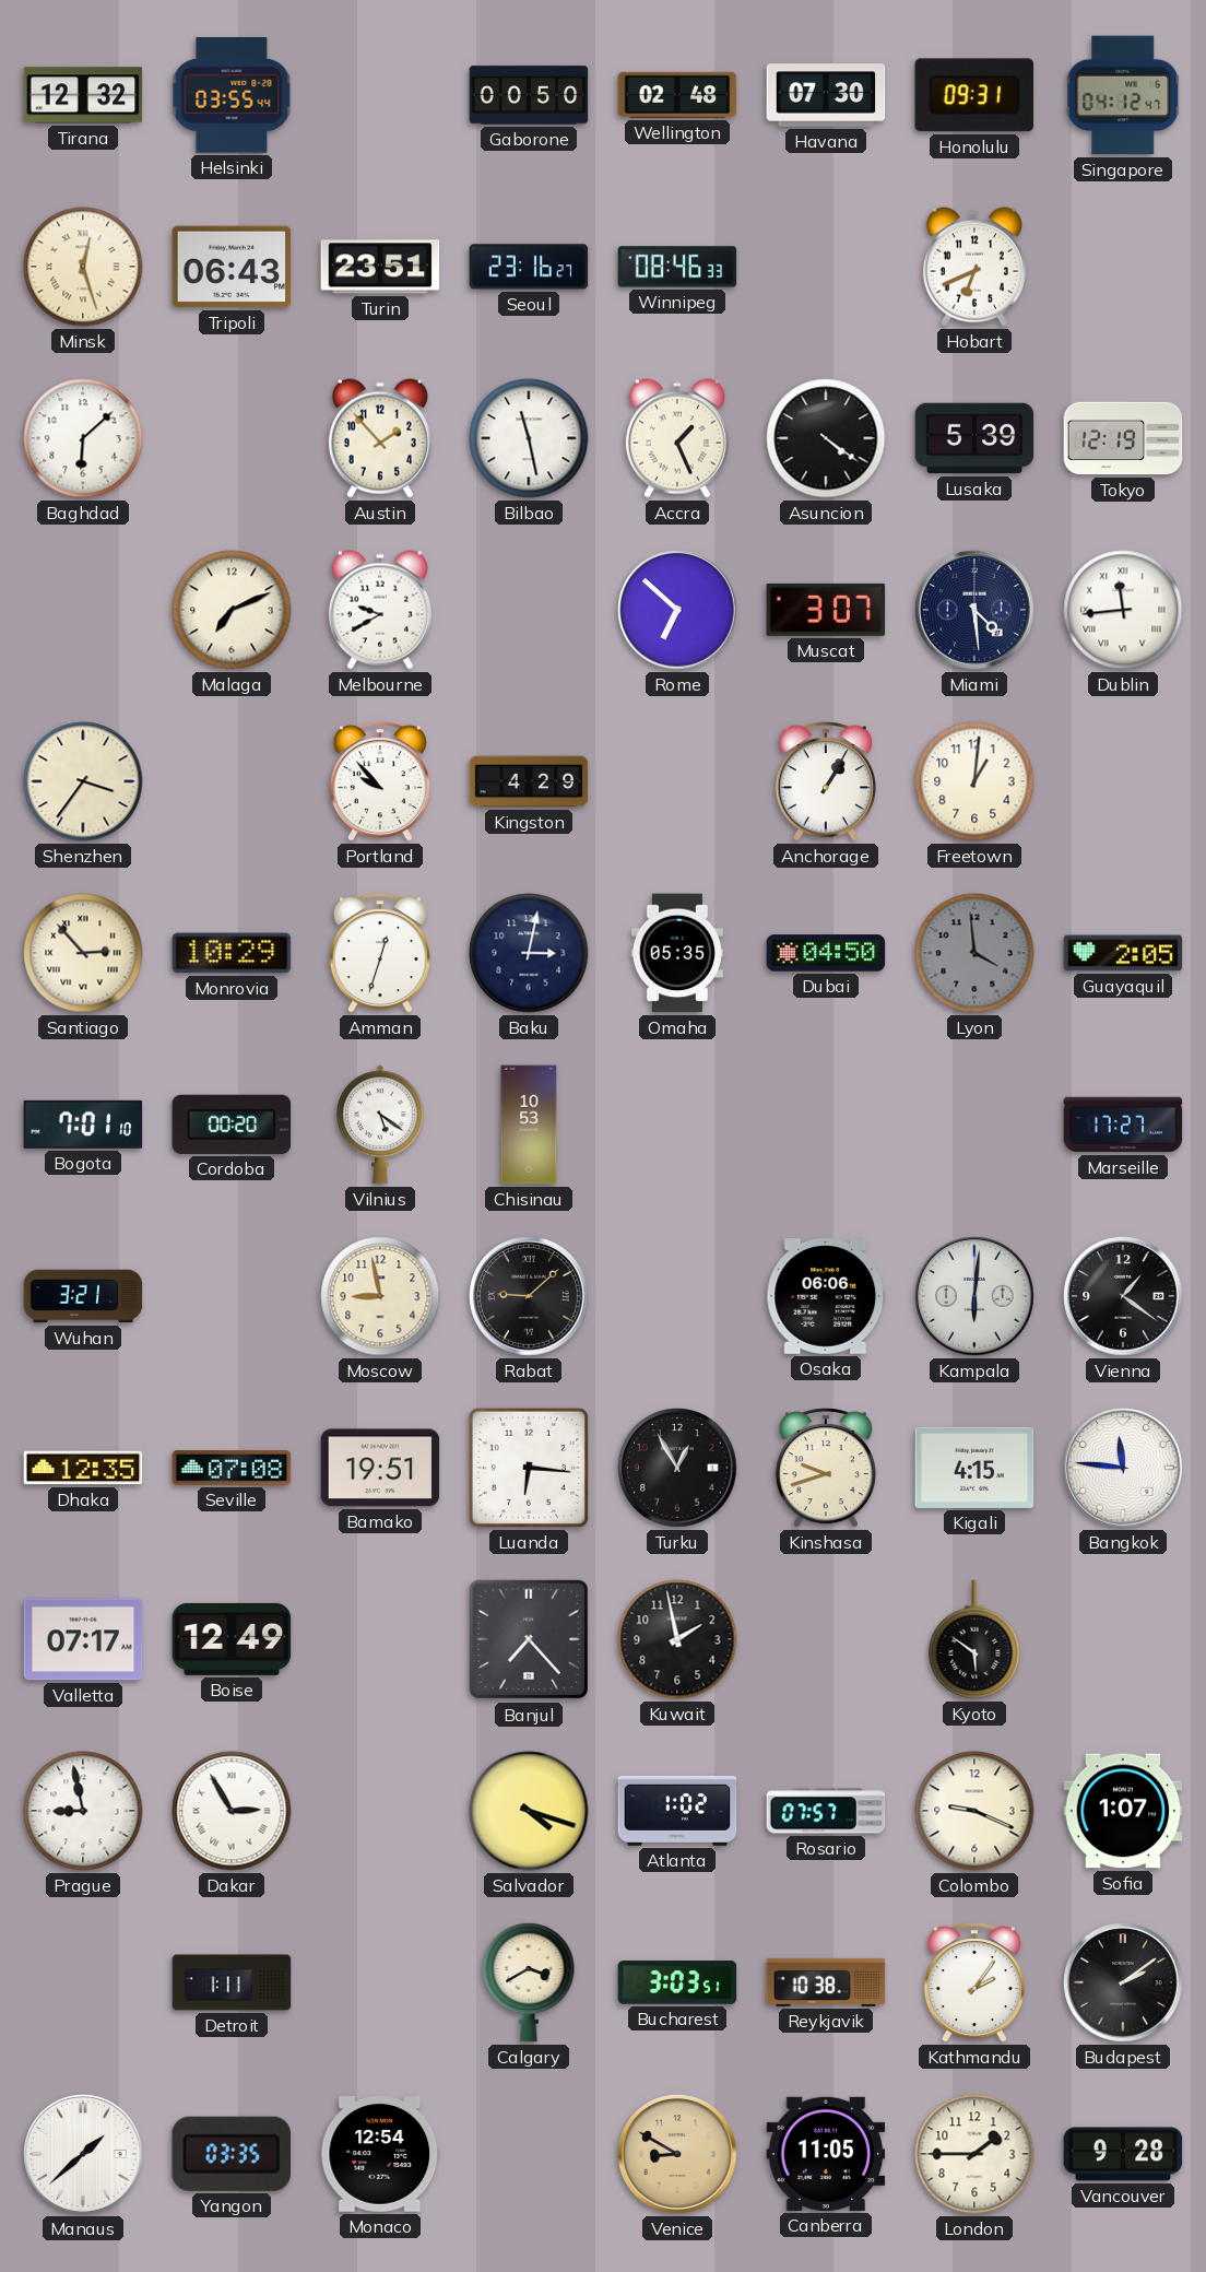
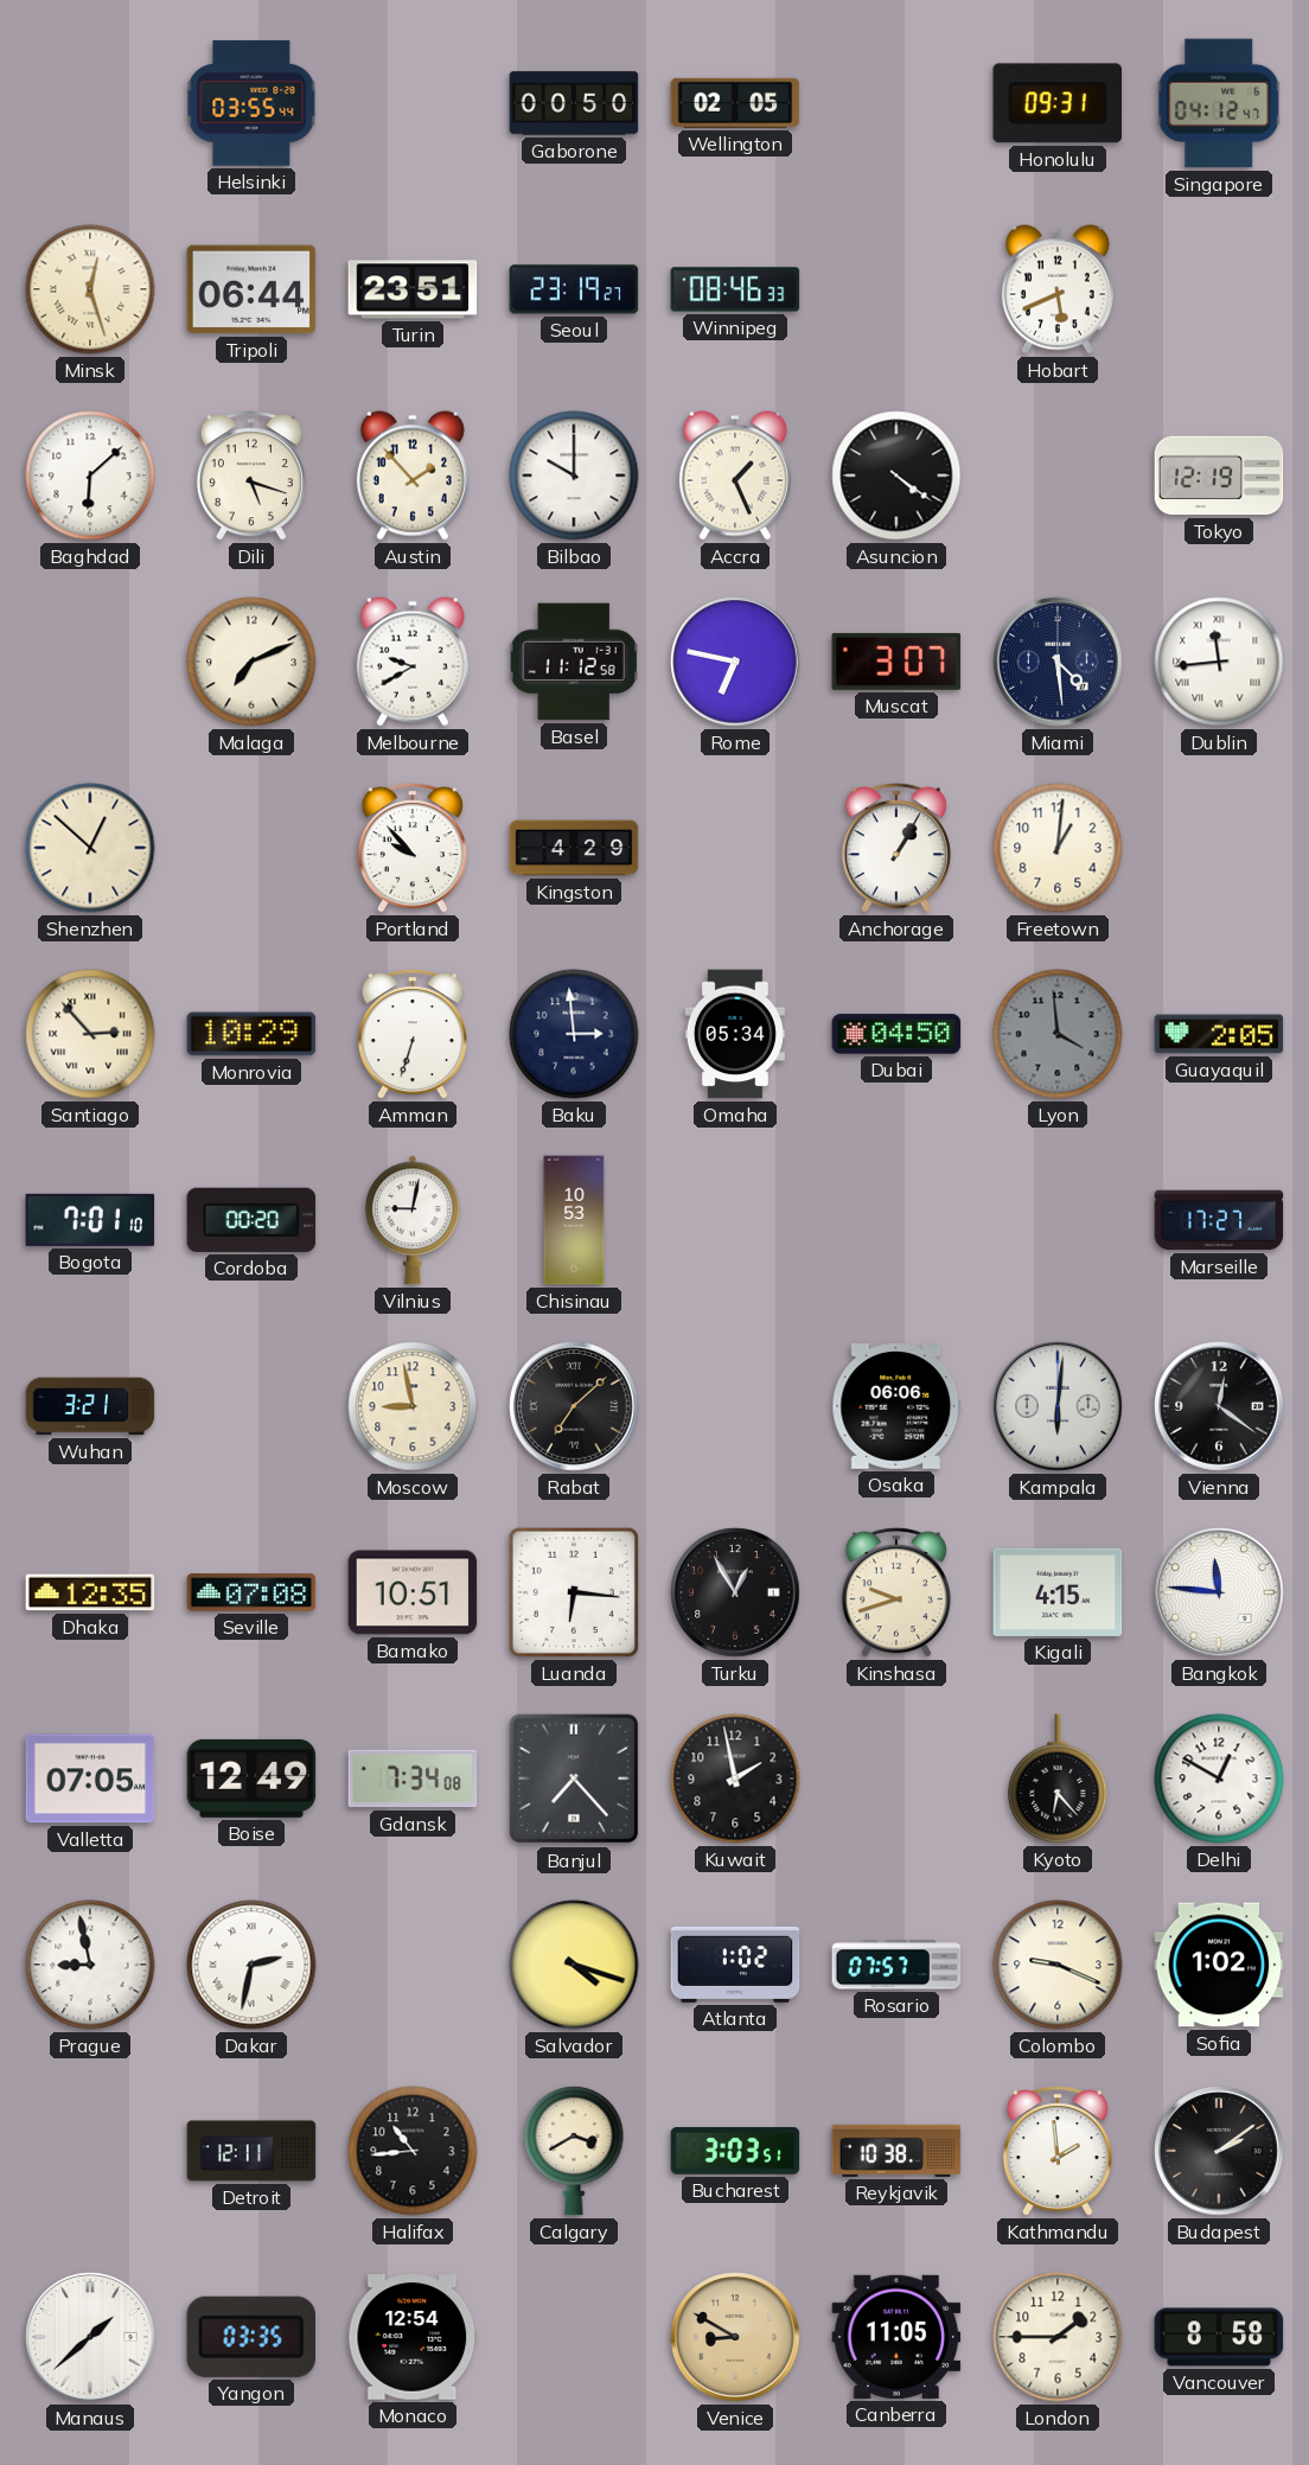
Tirana: 12:32 -> none
Wellington: 02:48 -> 02:05
Havana: 07:30 -> none
Tripoli: 06:43 -> 06:44
Seoul: 23:16 -> 23:19
Hobart: 6:41 -> 5:41
Dili: none -> 5:18
Bilbao: 11:28 -> 10:00
Lusaka: 5:39 -> none
Basel: none -> 11:12
Rome: 6:52 -> 6:47
Shenzhen: 3:36 -> 12:52
Amman: 12:33 -> 6:33
Baku: 3:02 -> 2:59
Omaha: 05:35 -> 05:34
Vilnius: 5:21 -> 9:02
Rabat: 9:08 -> 7:08
Vienna: 1:21 -> 12:21
Bamako: 19:51 -> 10:51
Valletta: 07:17 -> 07:05
Gdansk: none -> 7:34
Kyoto: 5:51 -> 6:23
Delhi: none -> 12:50
Dakar: 2:55 -> 2:32
Sofia: 1:07 -> 1:02
Detroit: 1:11 -> 12:11
Halifax: none -> 10:44
Kathmandu: 2:06 -> 1:59
Vancouver: 9:28 -> 8:58
